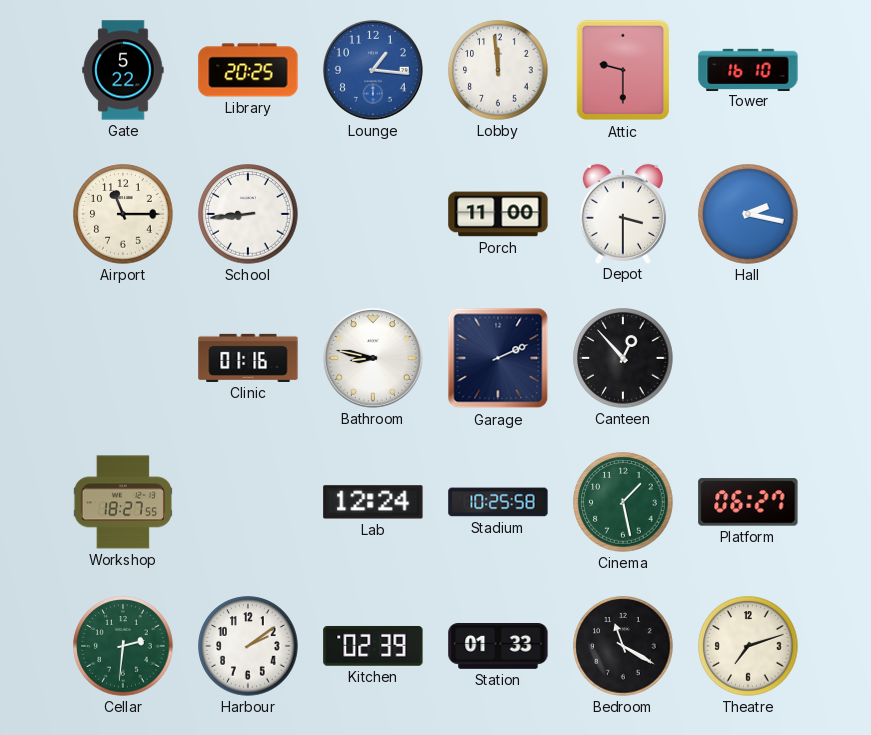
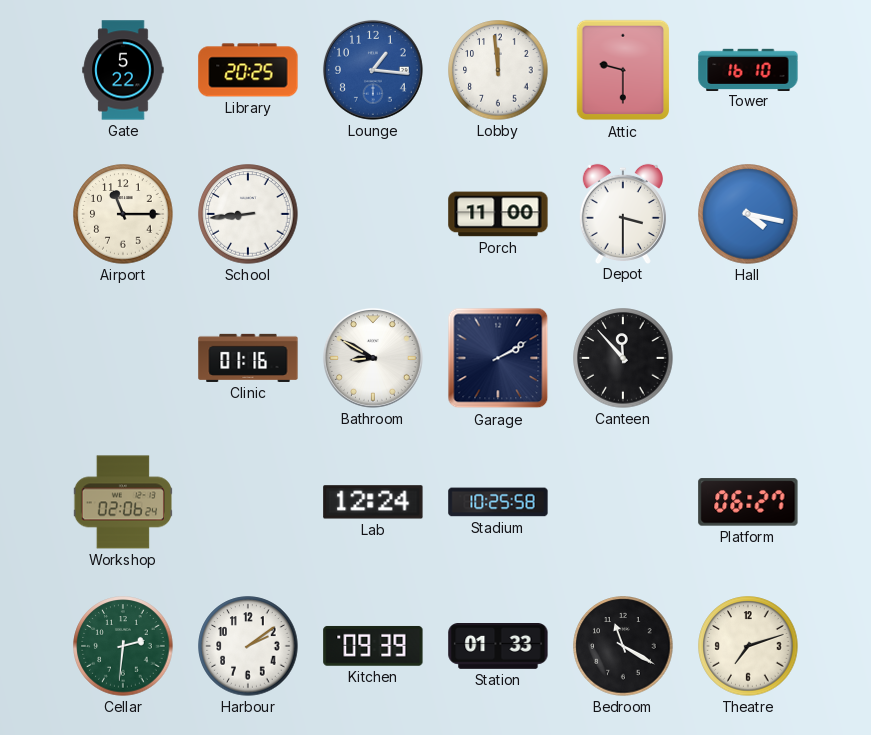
Hall: 2:17 -> 4:17
Bathroom: 8:47 -> 8:50
Garage: 2:11 -> 2:10
Canteen: 12:53 -> 11:53
Workshop: 18:27 -> 02:06
Cinema: 1:28 -> none
Kitchen: 02:39 -> 09:39
